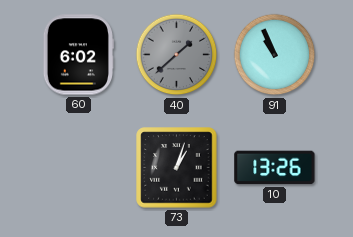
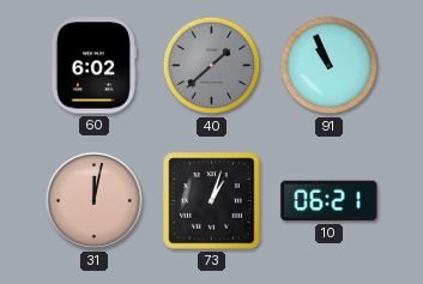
31: none -> 12:02
10: 13:26 -> 06:21
